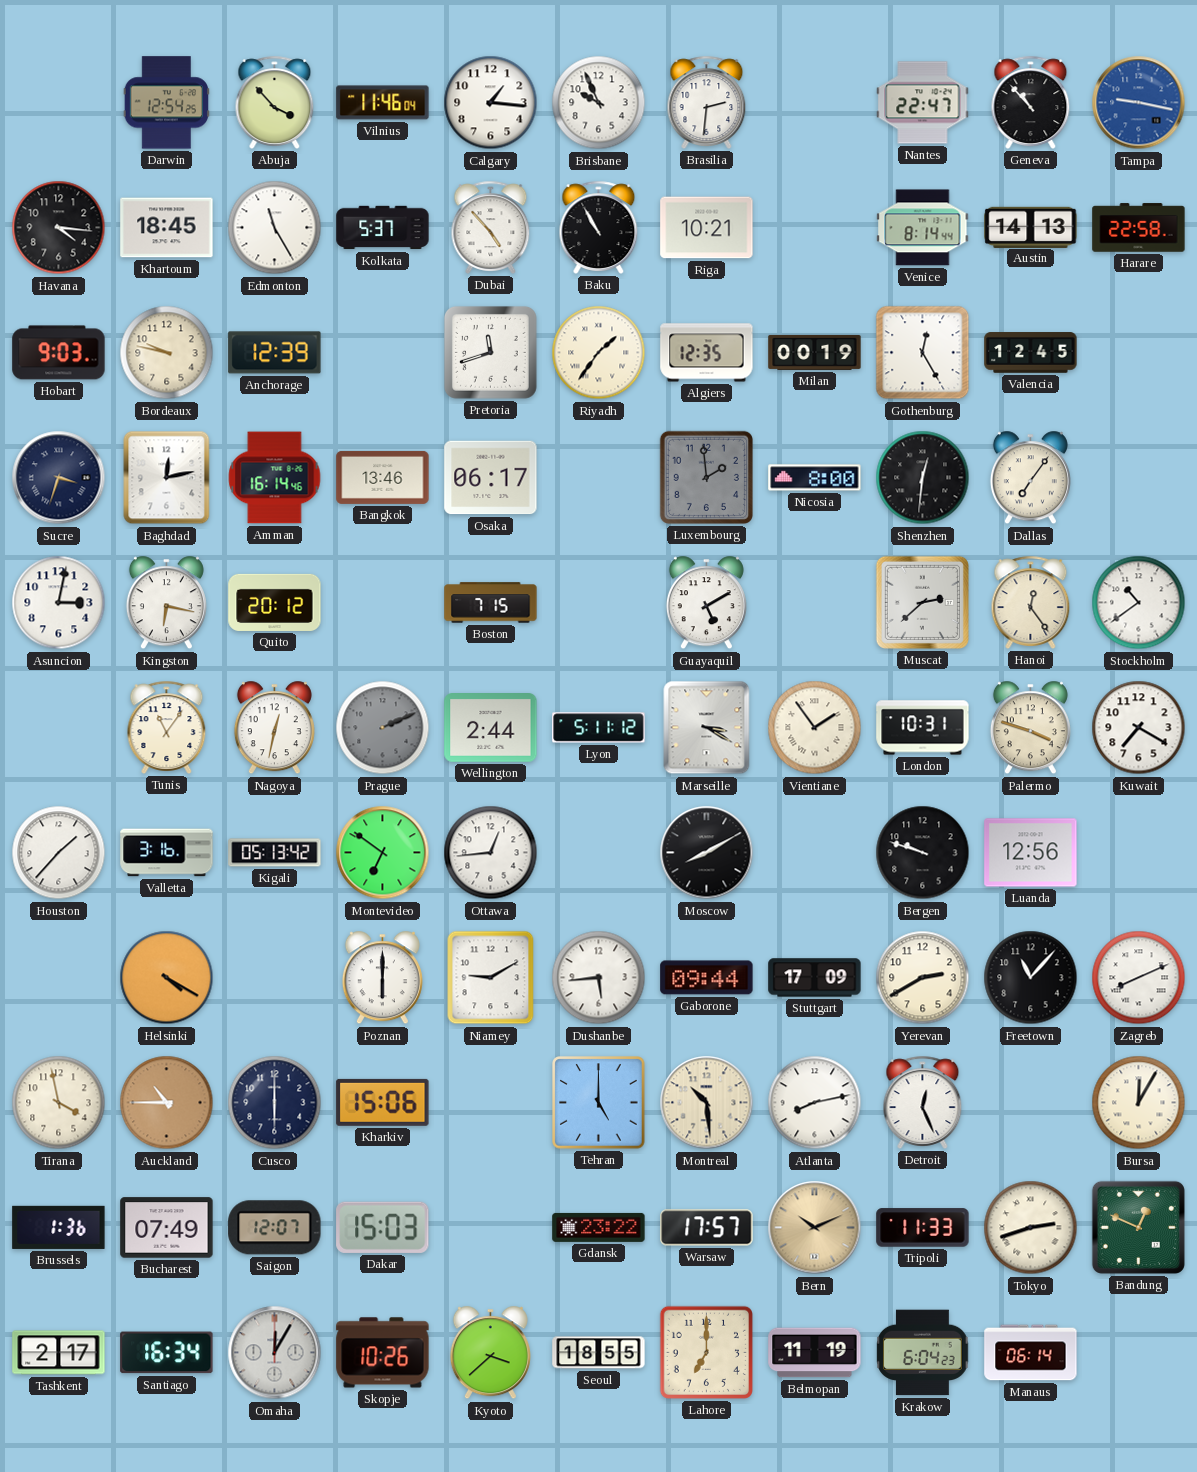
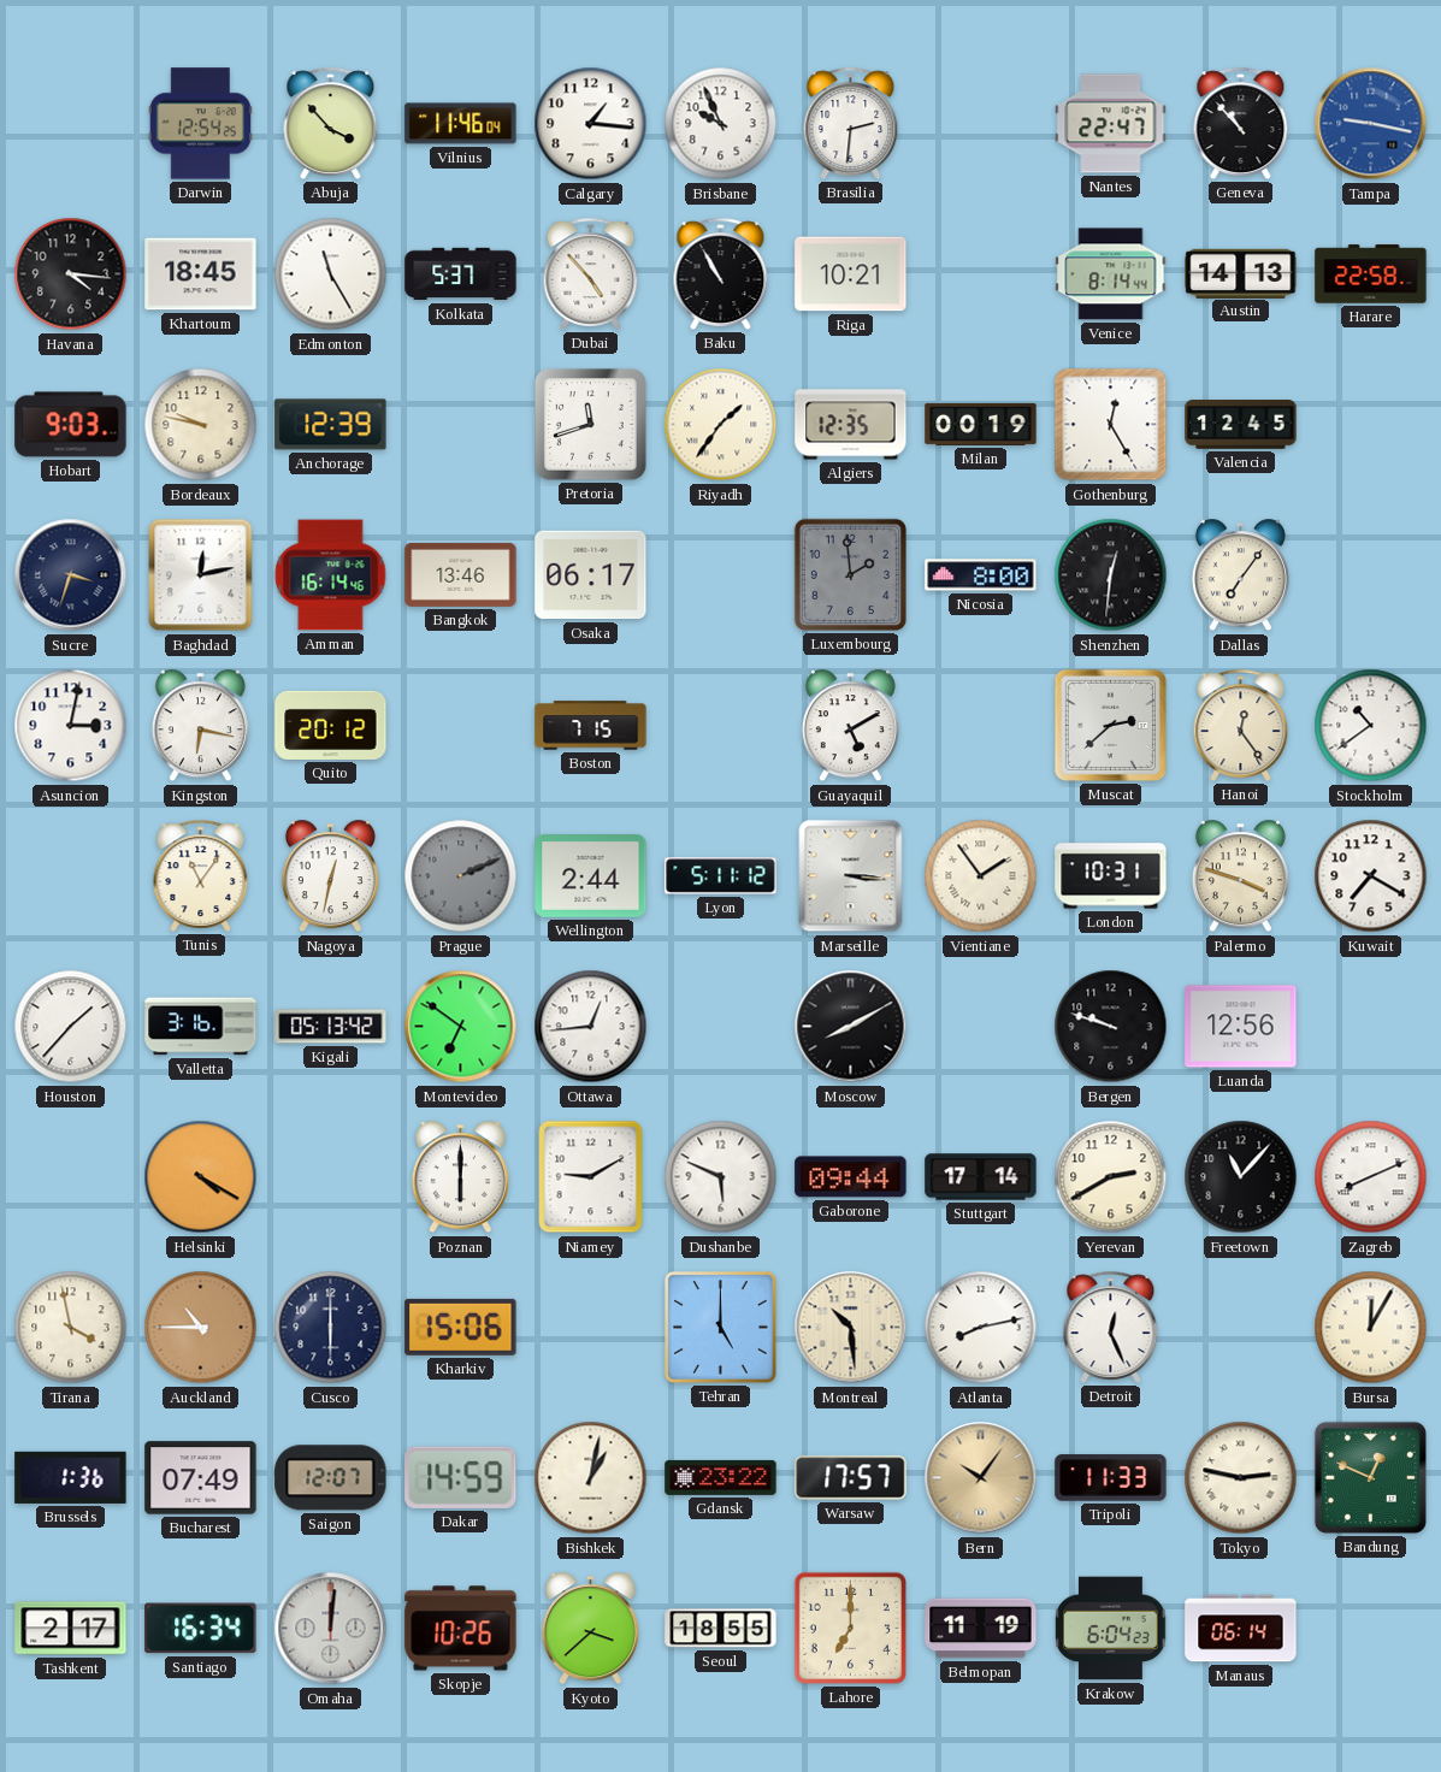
Marseille: 3:20 -> 3:16
Dushanbe: 5:44 -> 5:49
Stuttgart: 17:09 -> 17:14
Dakar: 15:03 -> 14:59
Bishkek: none -> 1:02
Bern: 10:11 -> 10:06
Tokyo: 2:42 -> 2:47
Omaha: 12:05 -> 12:01
